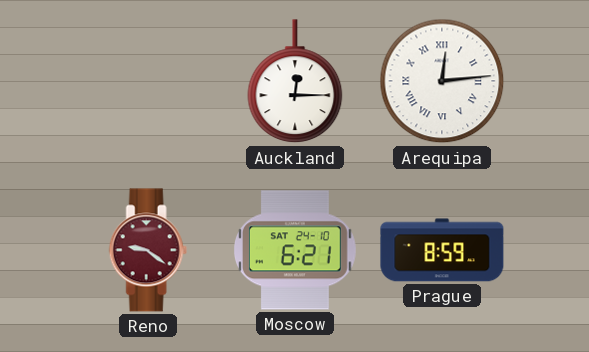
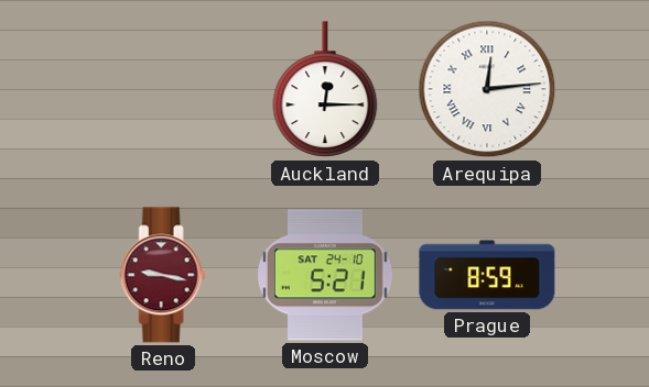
Reno: 9:21 -> 9:17
Moscow: 6:21 -> 5:21
